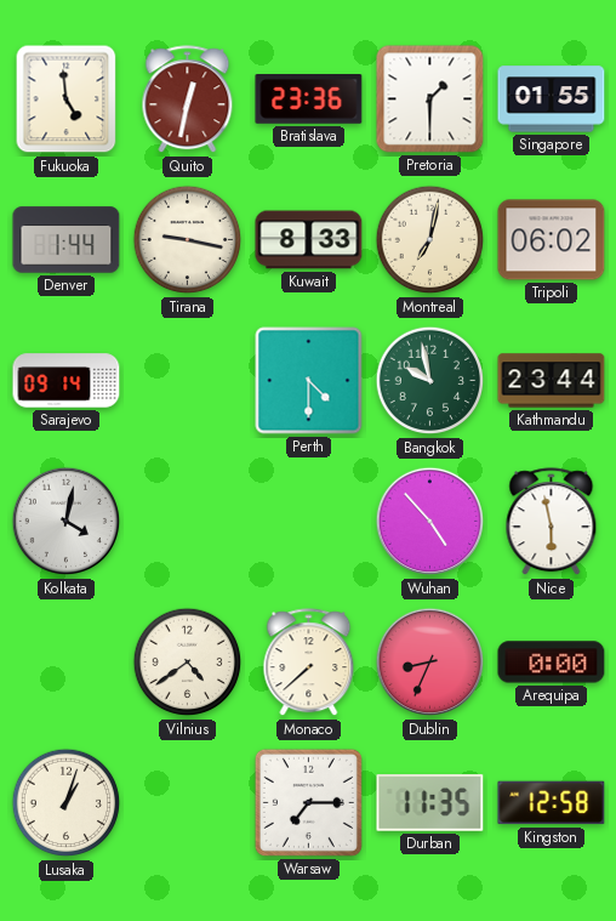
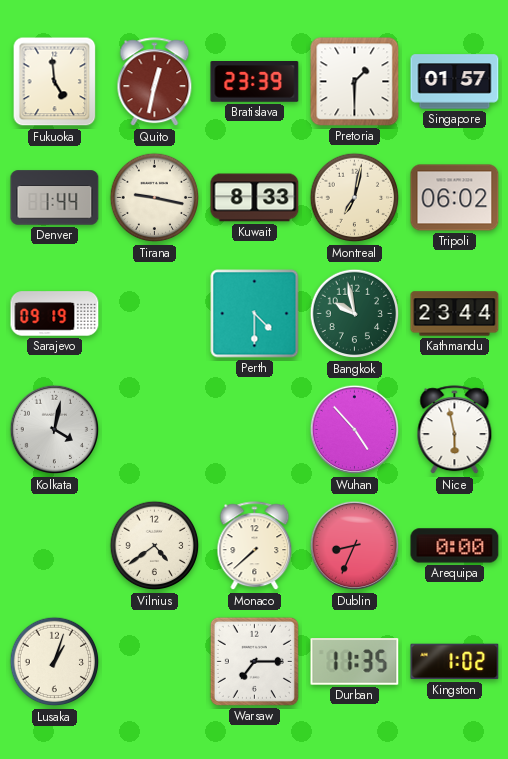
Bratislava: 23:36 -> 23:39
Singapore: 01:55 -> 01:57
Sarajevo: 09:14 -> 09:19
Kingston: 12:58 -> 1:02
